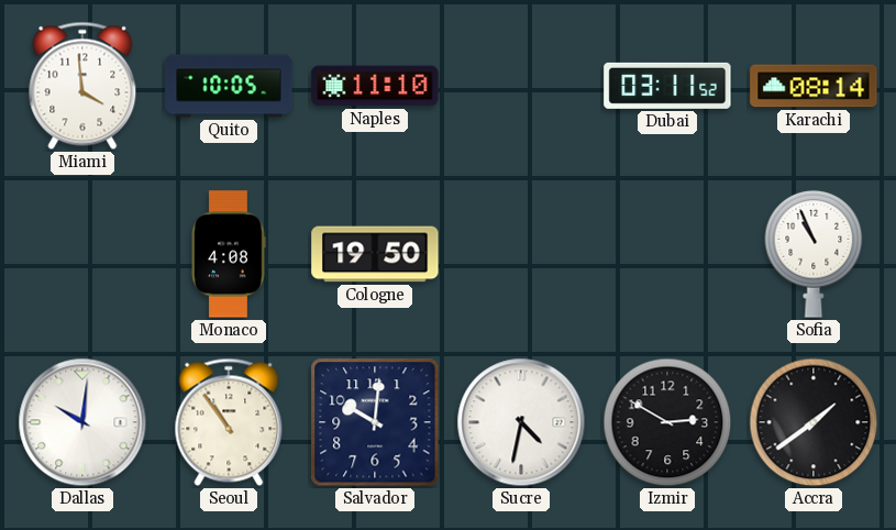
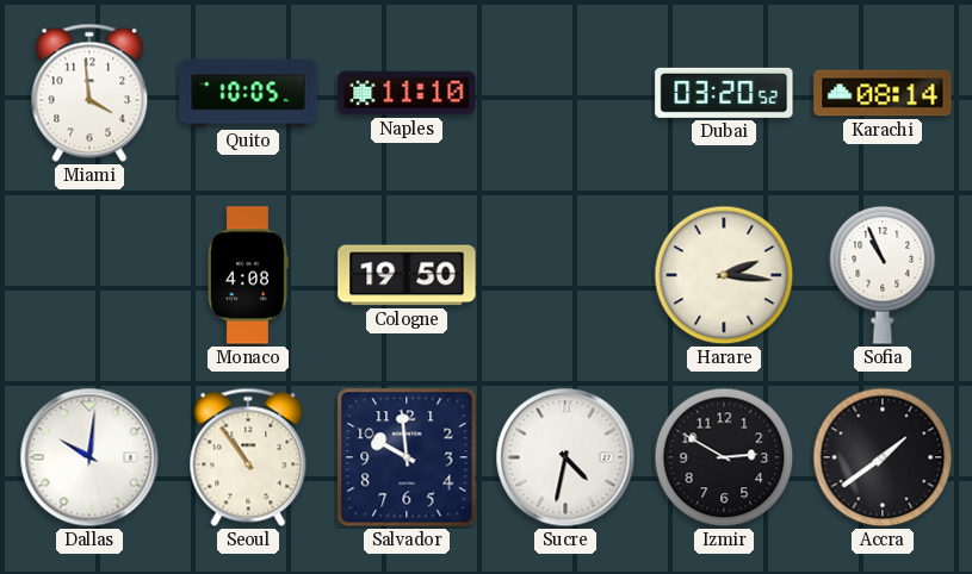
Dubai: 03:11 -> 03:20
Harare: none -> 2:16
Salvador: 10:01 -> 9:59
